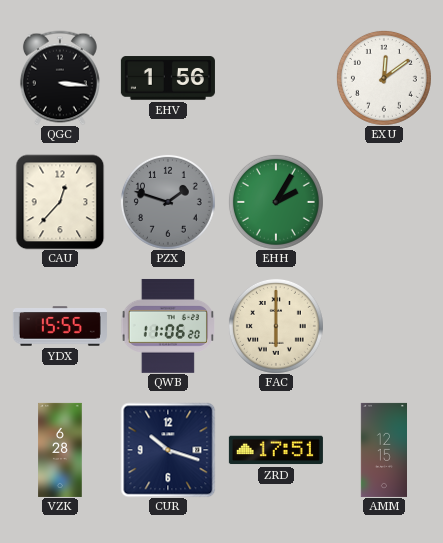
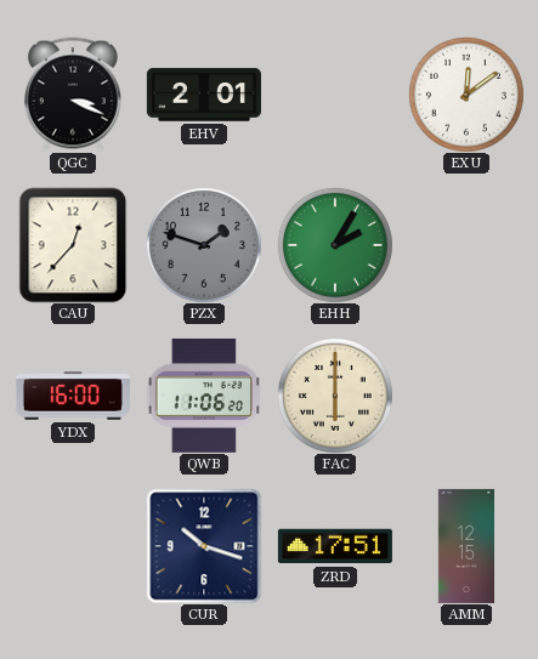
QGC: 3:16 -> 3:19
EHV: 1:56 -> 2:01
YDX: 15:55 -> 16:00
VZK: 6:28 -> none
